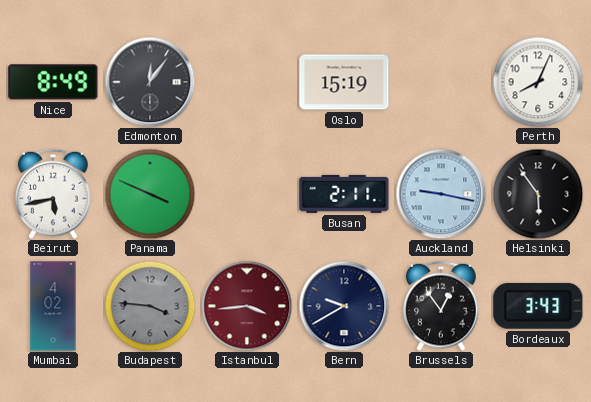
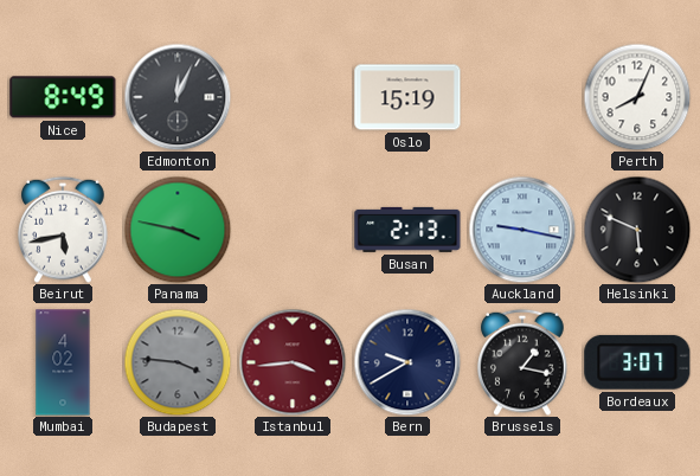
Edmonton: 12:06 -> 12:04
Panama: 3:49 -> 3:47
Busan: 2:11 -> 2:13
Helsinki: 5:54 -> 5:49
Brussels: 12:54 -> 1:17
Bordeaux: 3:43 -> 3:07
